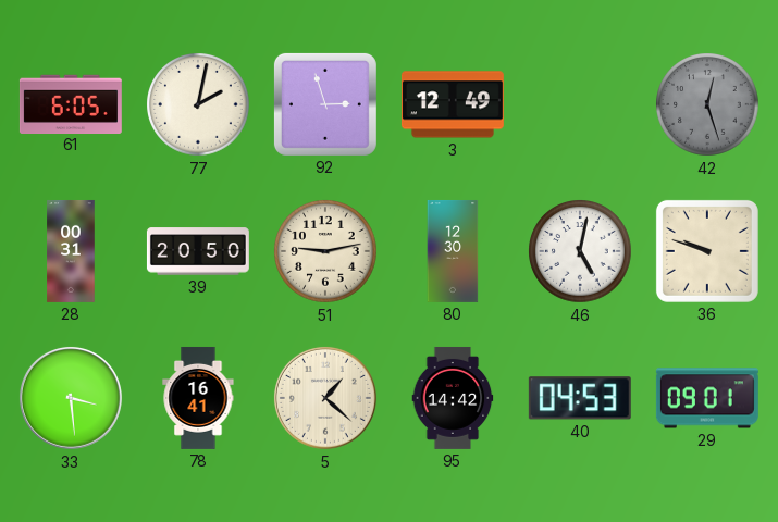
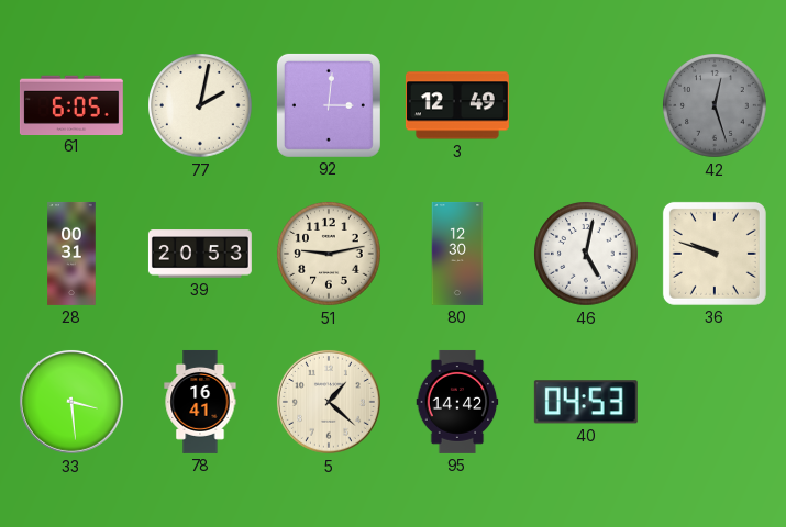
92: 2:57 -> 3:01
39: 20:50 -> 20:53
29: 09:01 -> none
